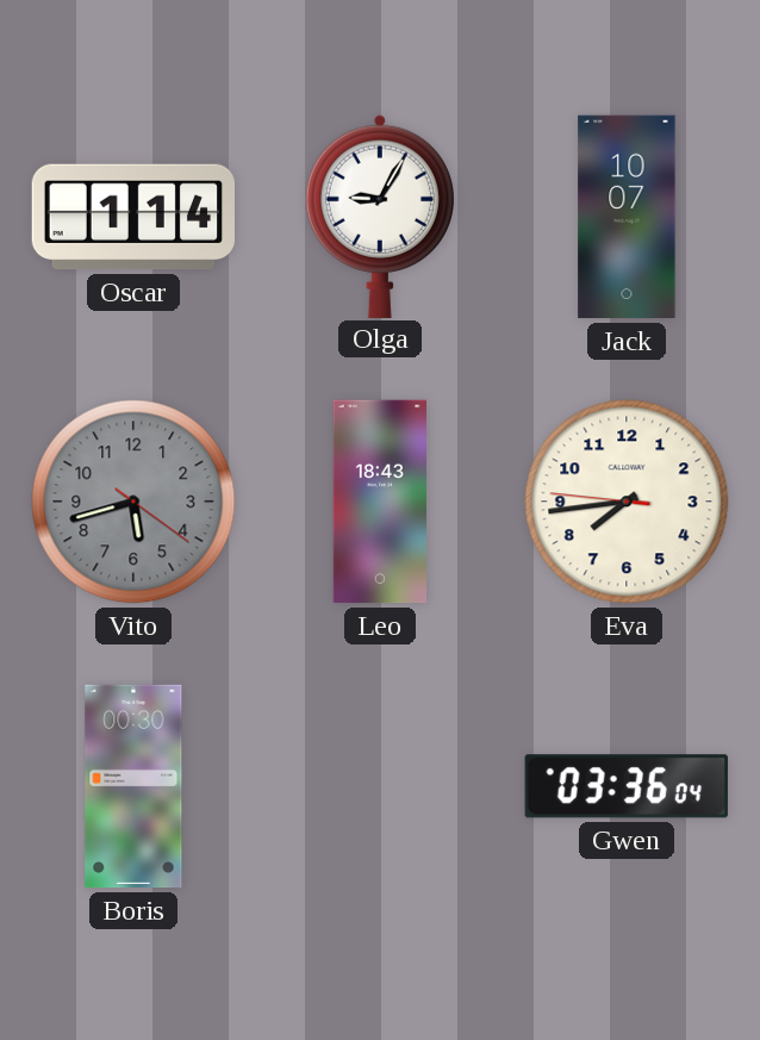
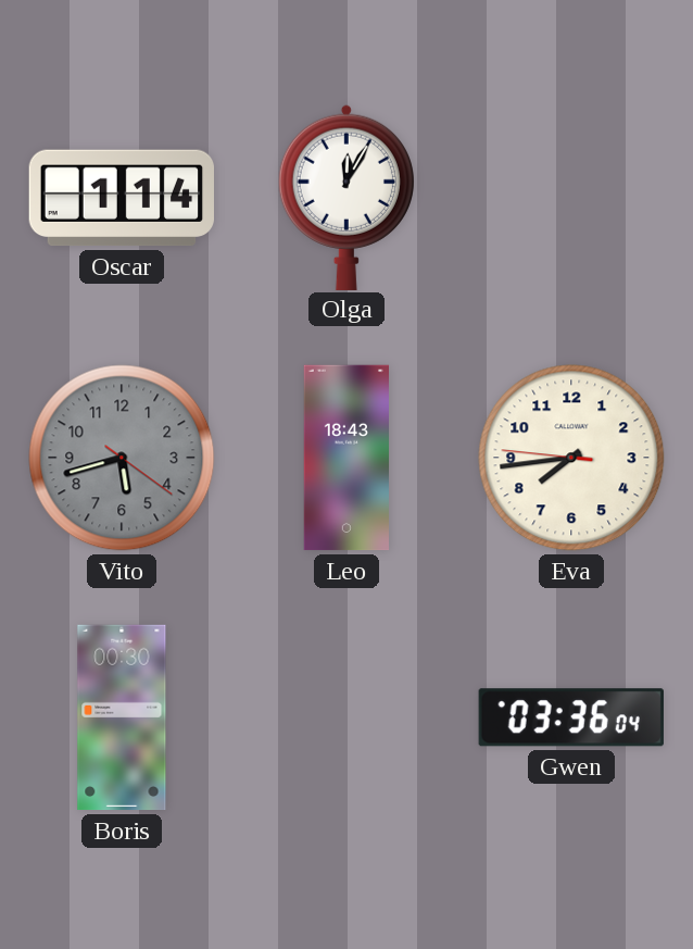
Olga: 9:05 -> 12:05
Jack: 10:07 -> none
